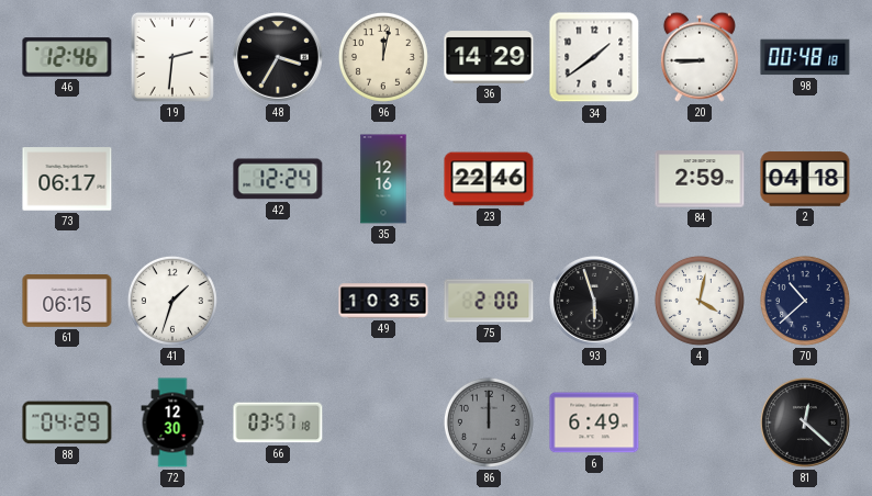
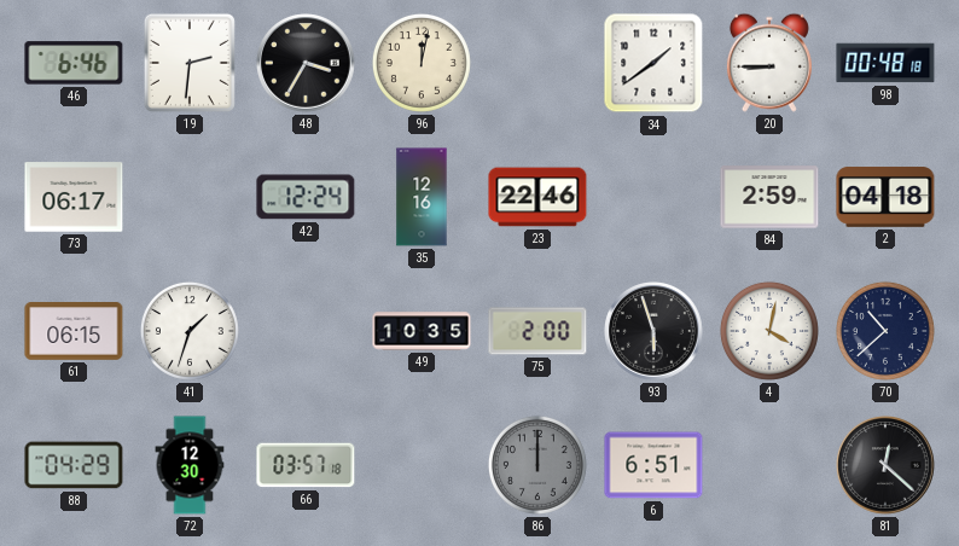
46: 12:46 -> 6:46
36: 14:29 -> none
6: 6:49 -> 6:51
